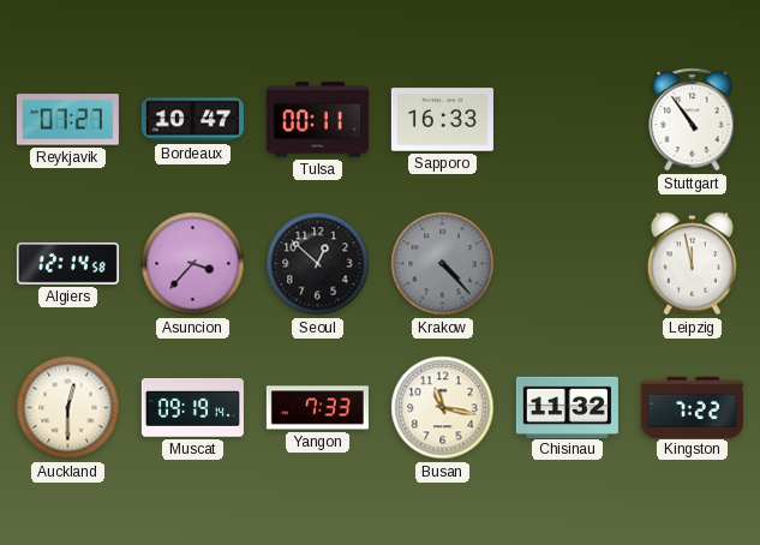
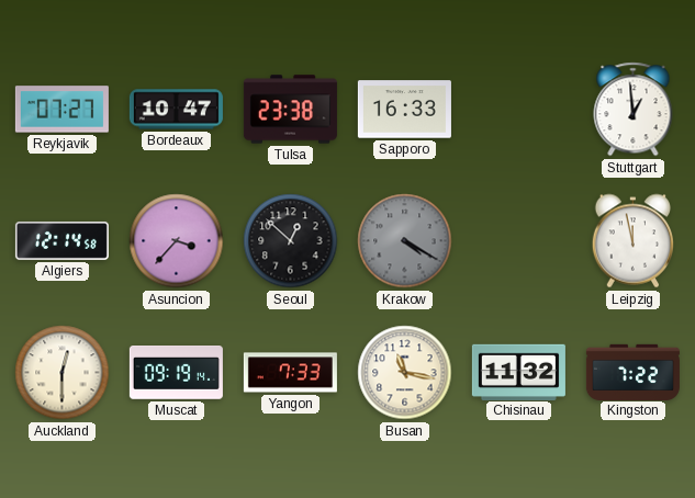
Tulsa: 00:11 -> 23:38
Stuttgart: 10:54 -> 12:59
Krakow: 4:23 -> 4:20
